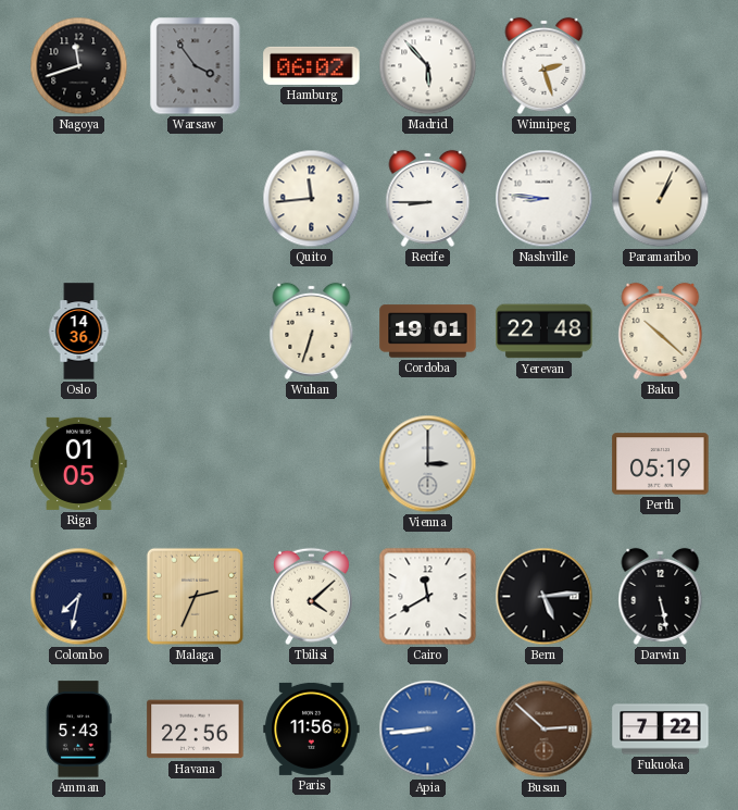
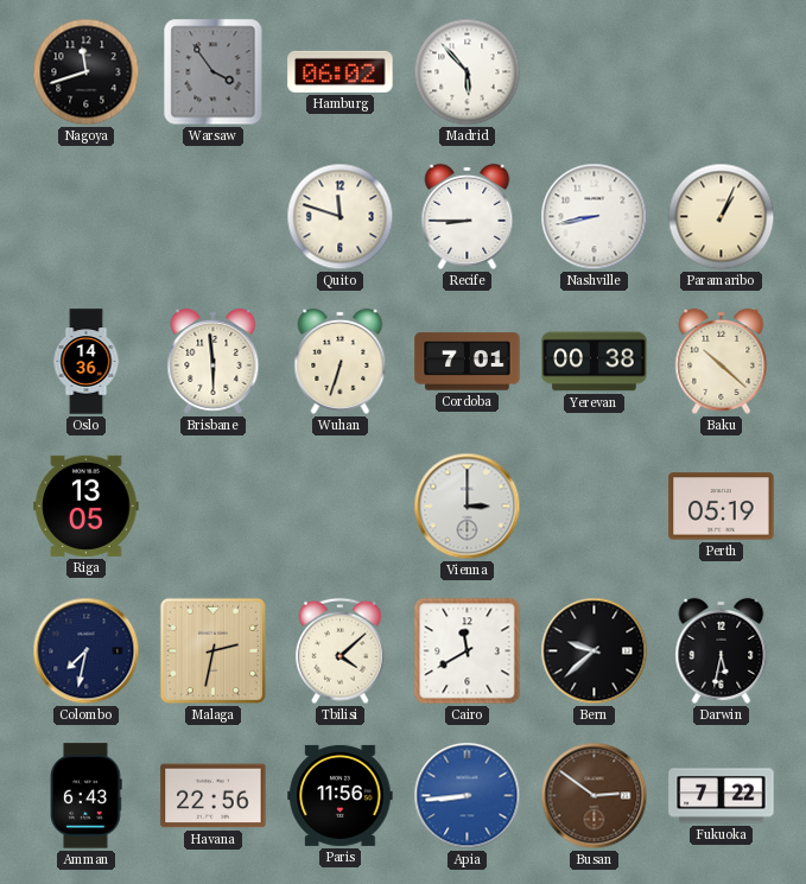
Winnipeg: 2:27 -> none
Quito: 11:44 -> 11:48
Nashville: 8:46 -> 8:43
Brisbane: none -> 5:59
Cordoba: 19:01 -> 7:01
Yerevan: 22:48 -> 00:38
Riga: 01:05 -> 13:05
Malaga: 2:34 -> 2:32
Bern: 5:14 -> 9:38
Darwin: 5:28 -> 5:32
Amman: 5:43 -> 6:43
Busan: 2:52 -> 2:51
